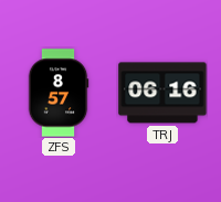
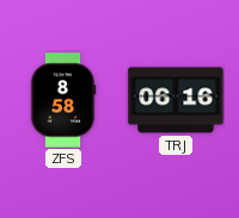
ZFS: 8:57 -> 8:58
